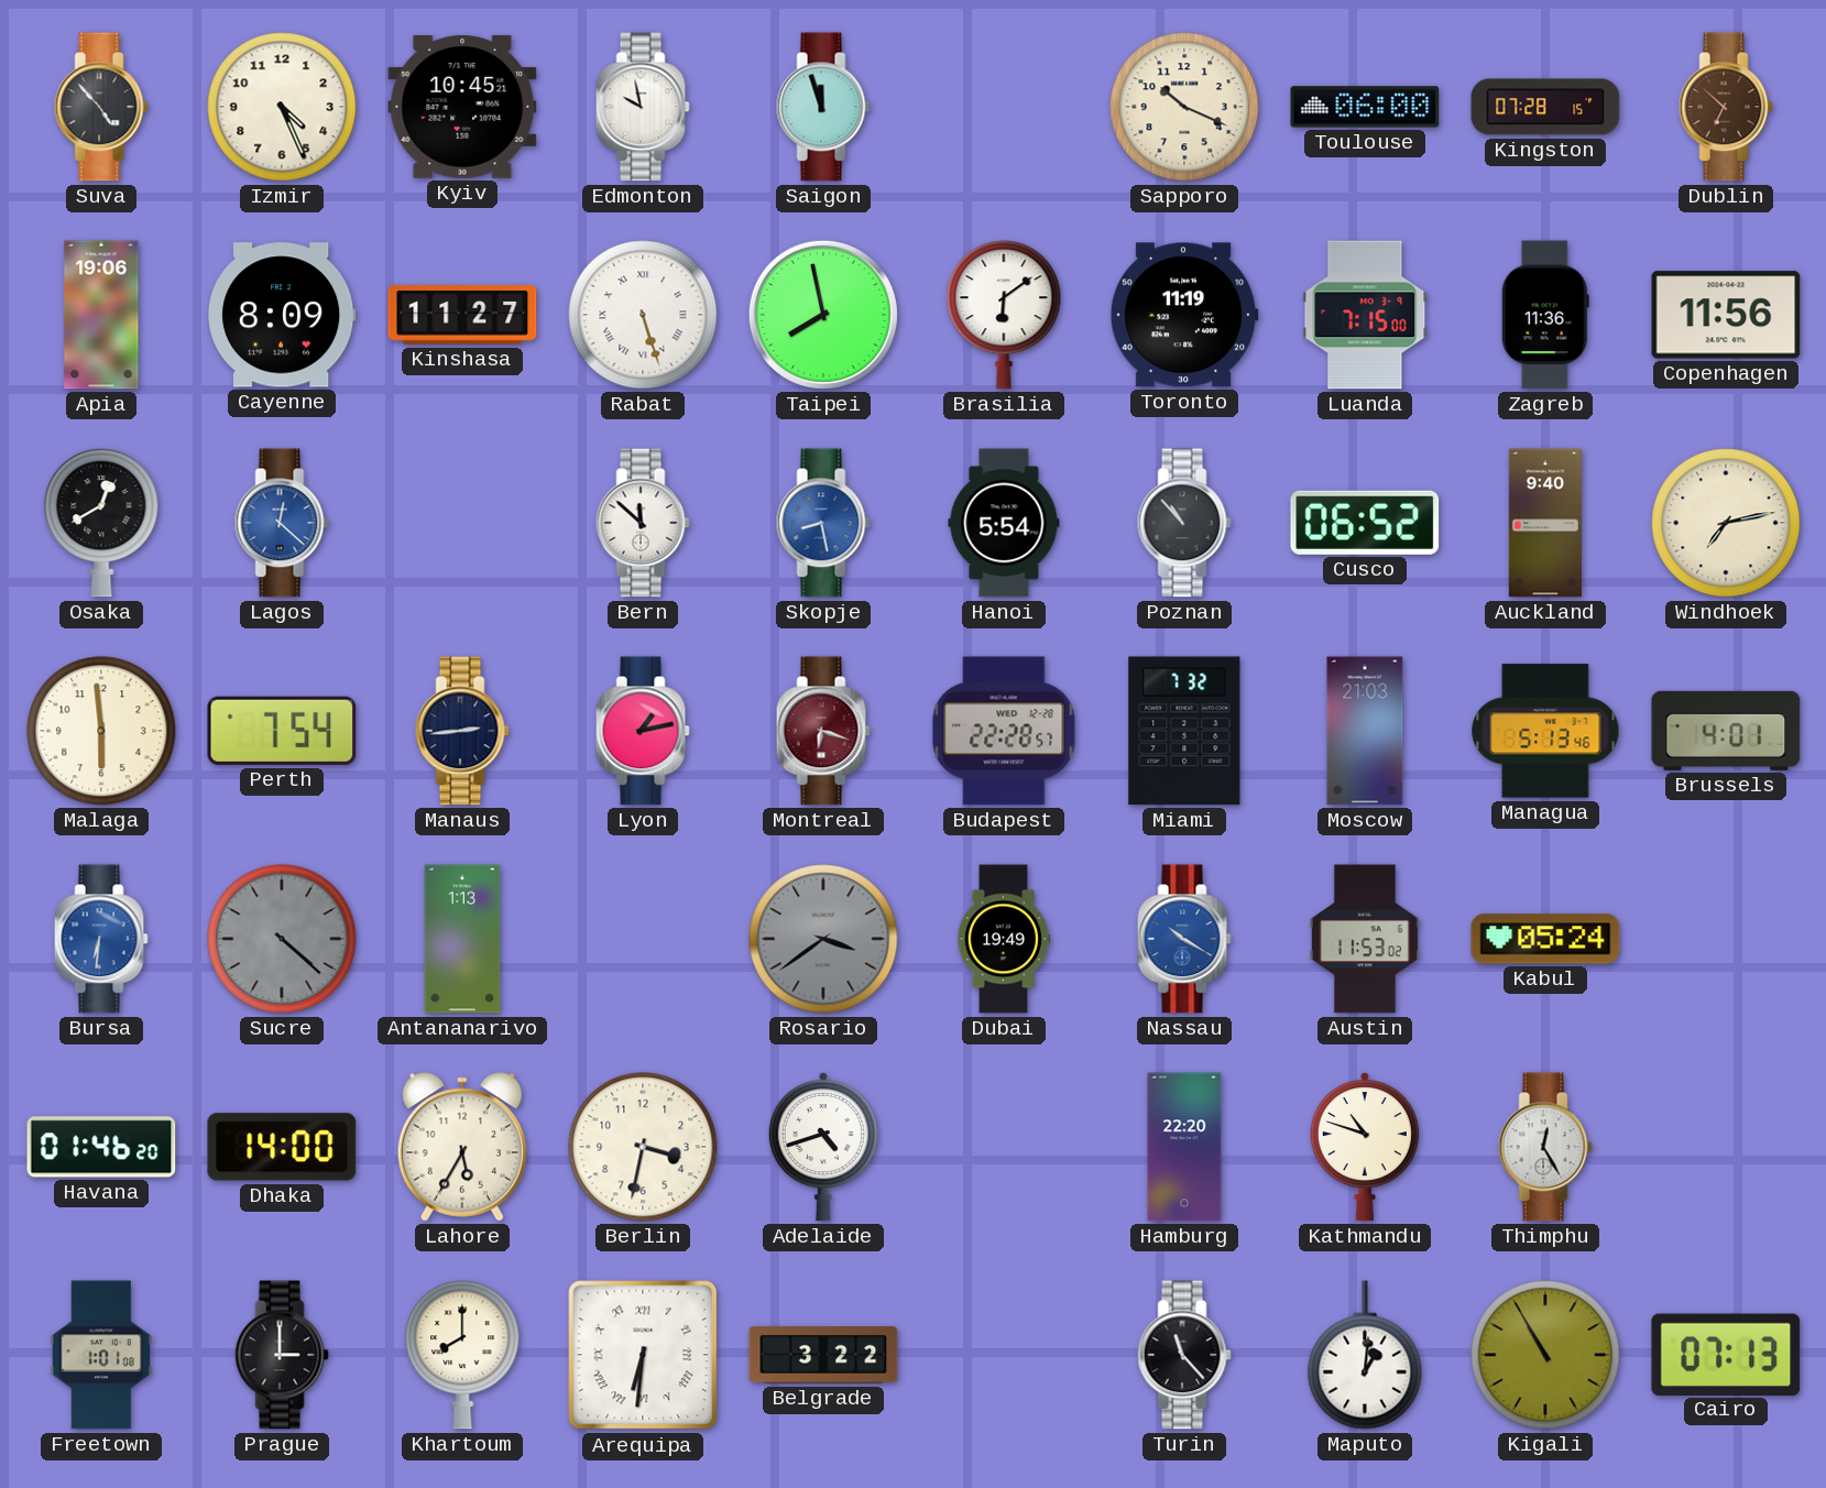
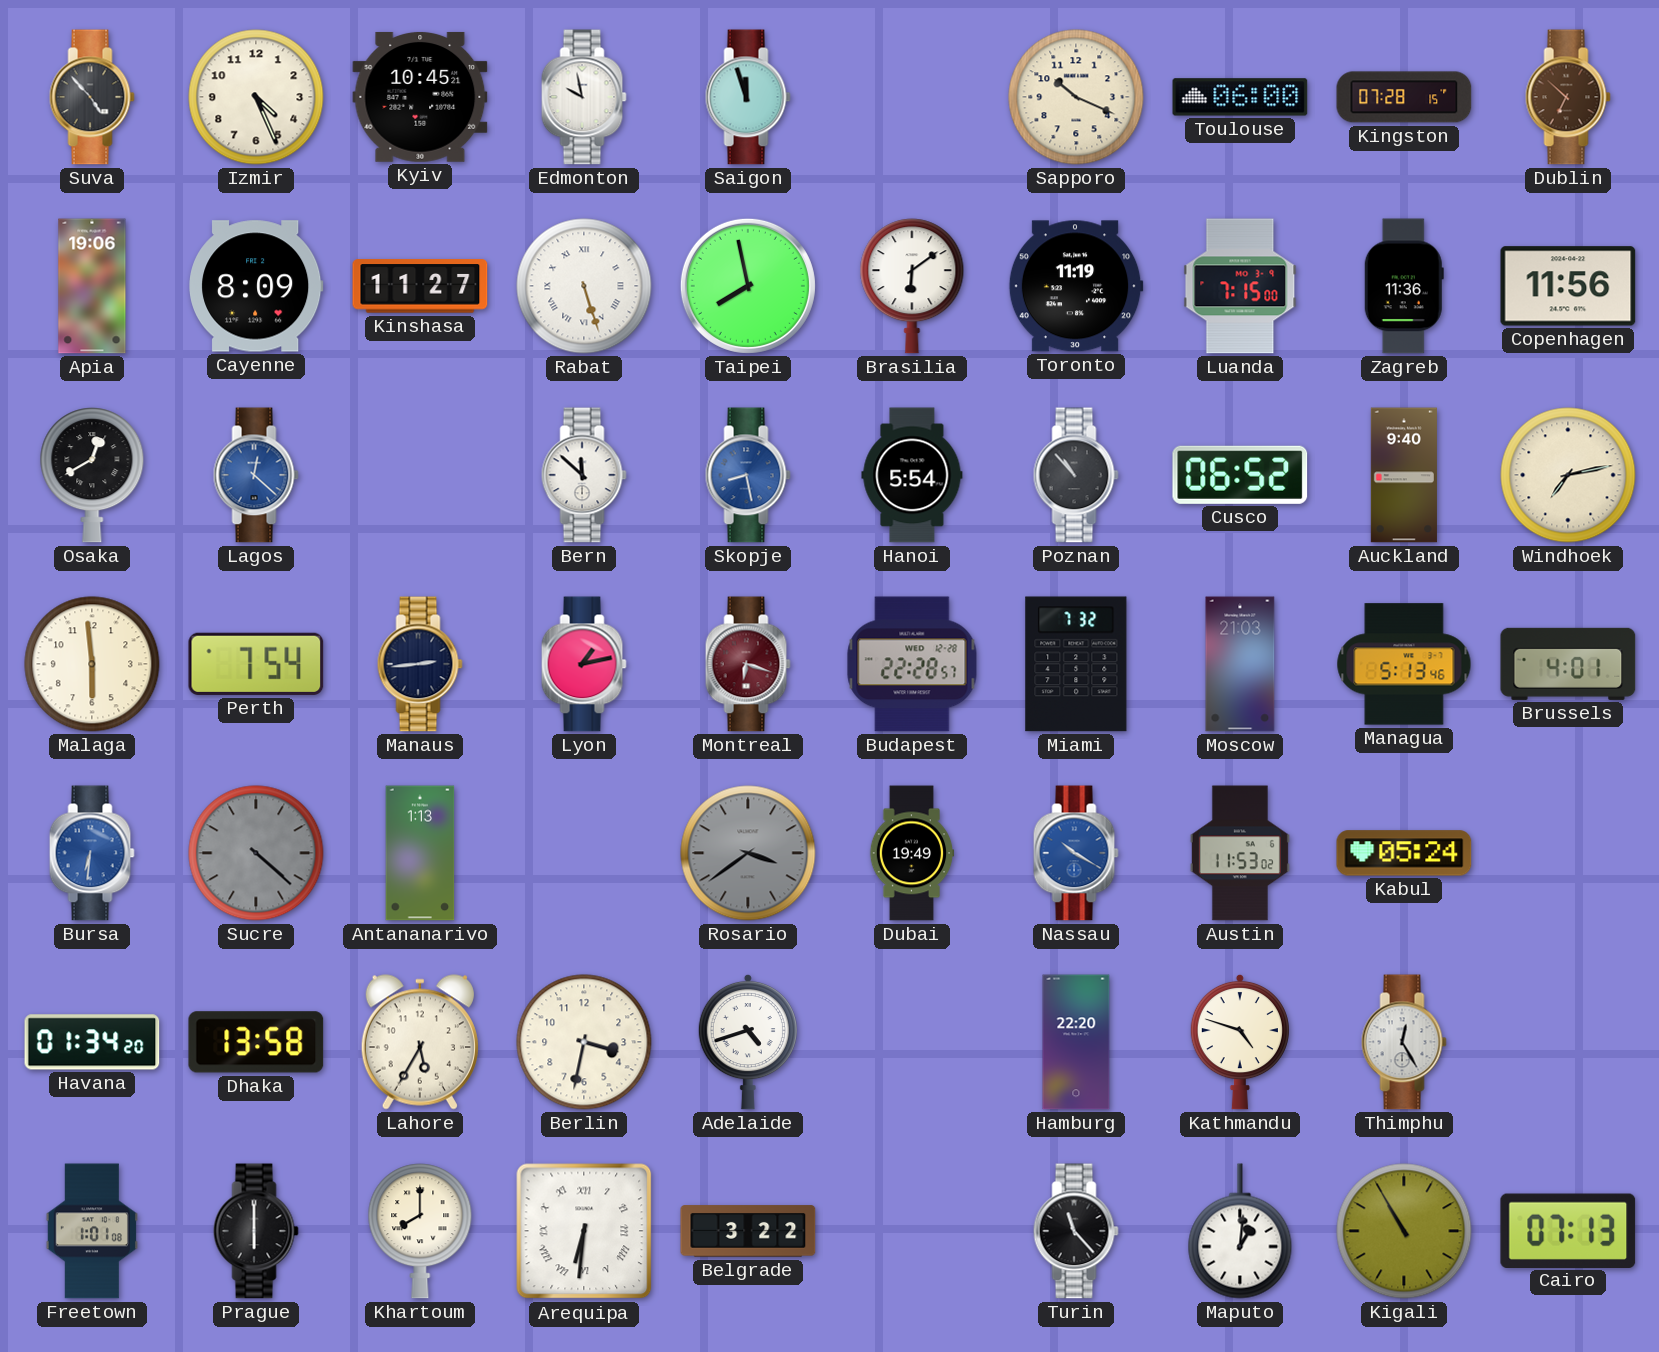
Havana: 01:46 -> 01:34
Dhaka: 14:00 -> 13:58
Kathmandu: 10:48 -> 4:48
Prague: 3:00 -> 6:00
